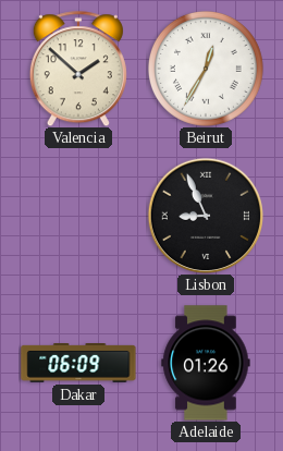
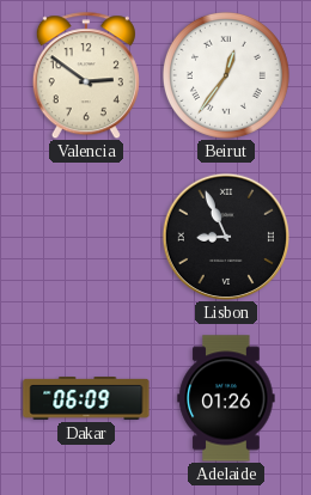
Valencia: 1:52 -> 2:51
Beirut: 12:35 -> 12:36
